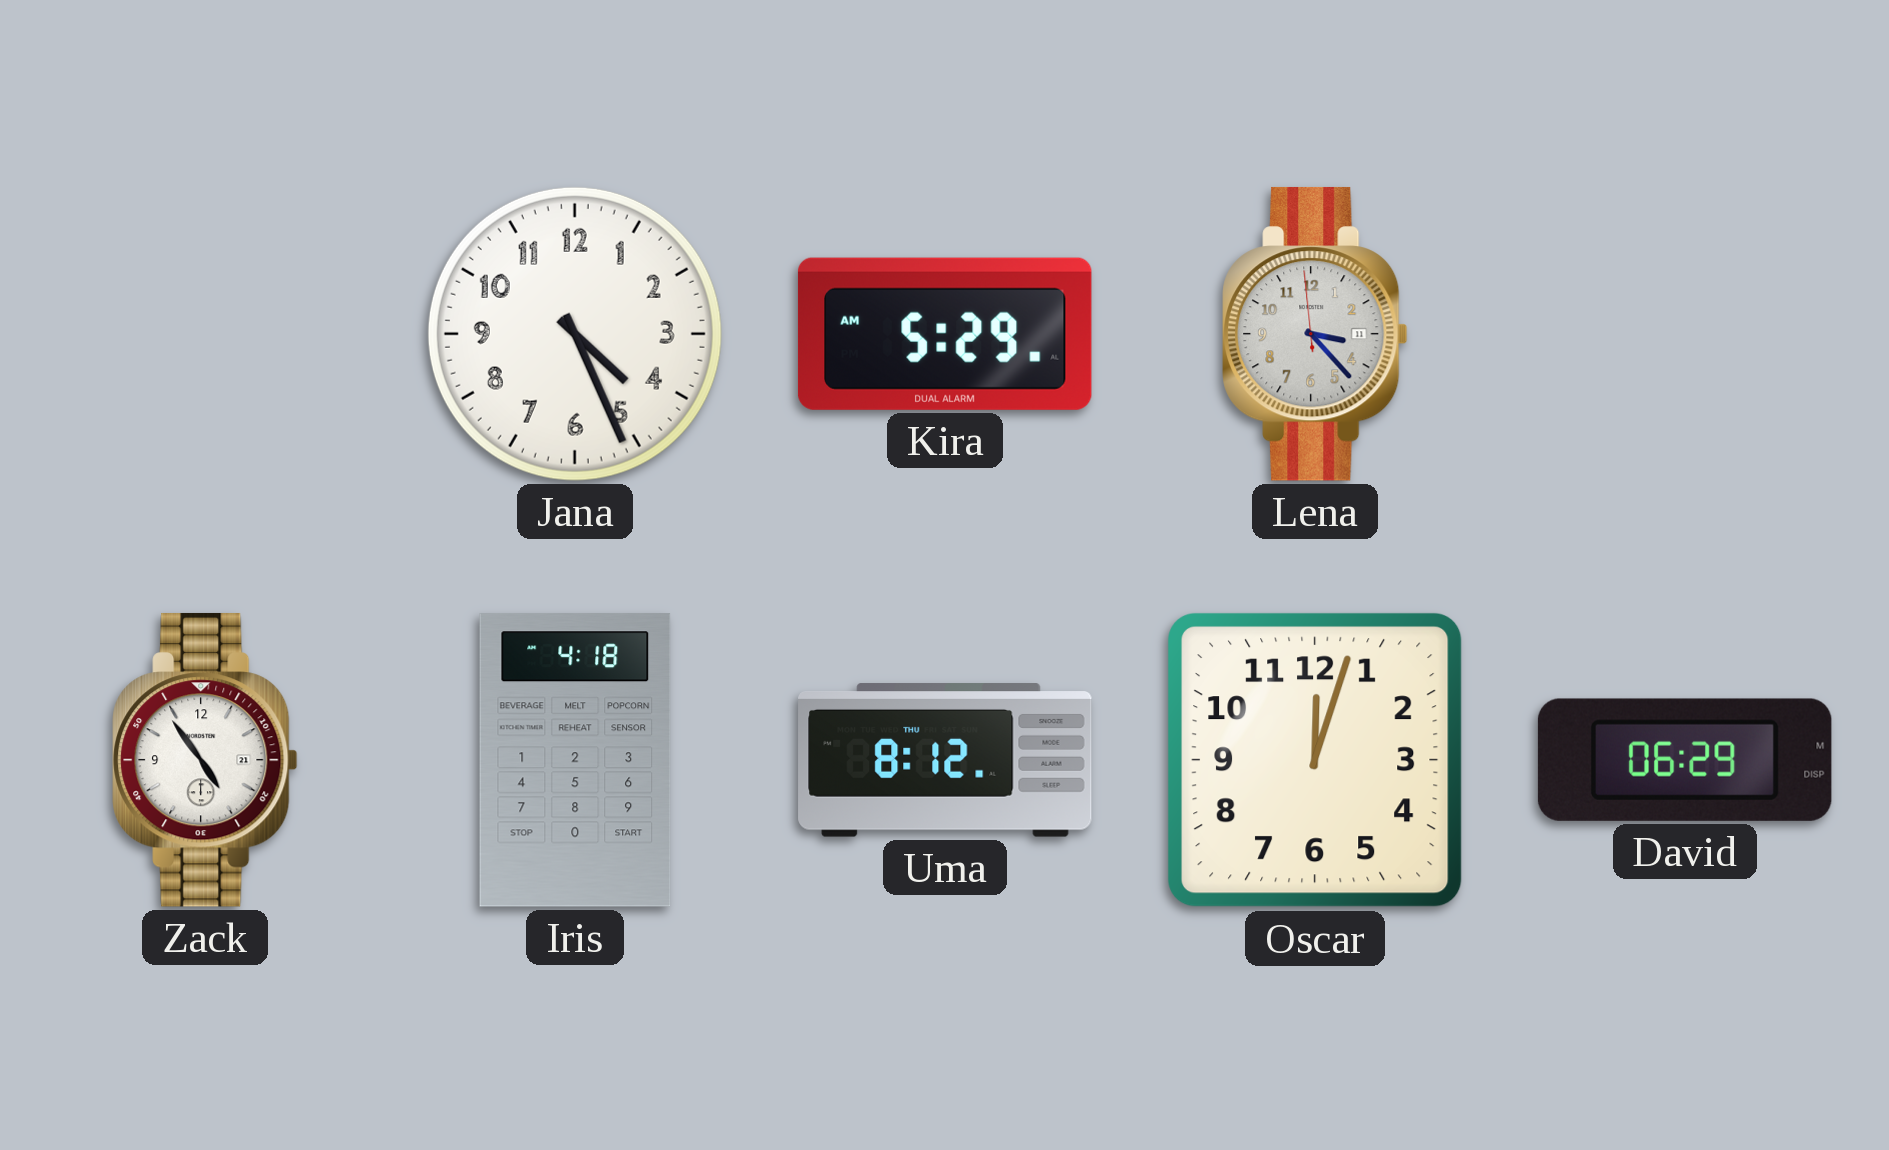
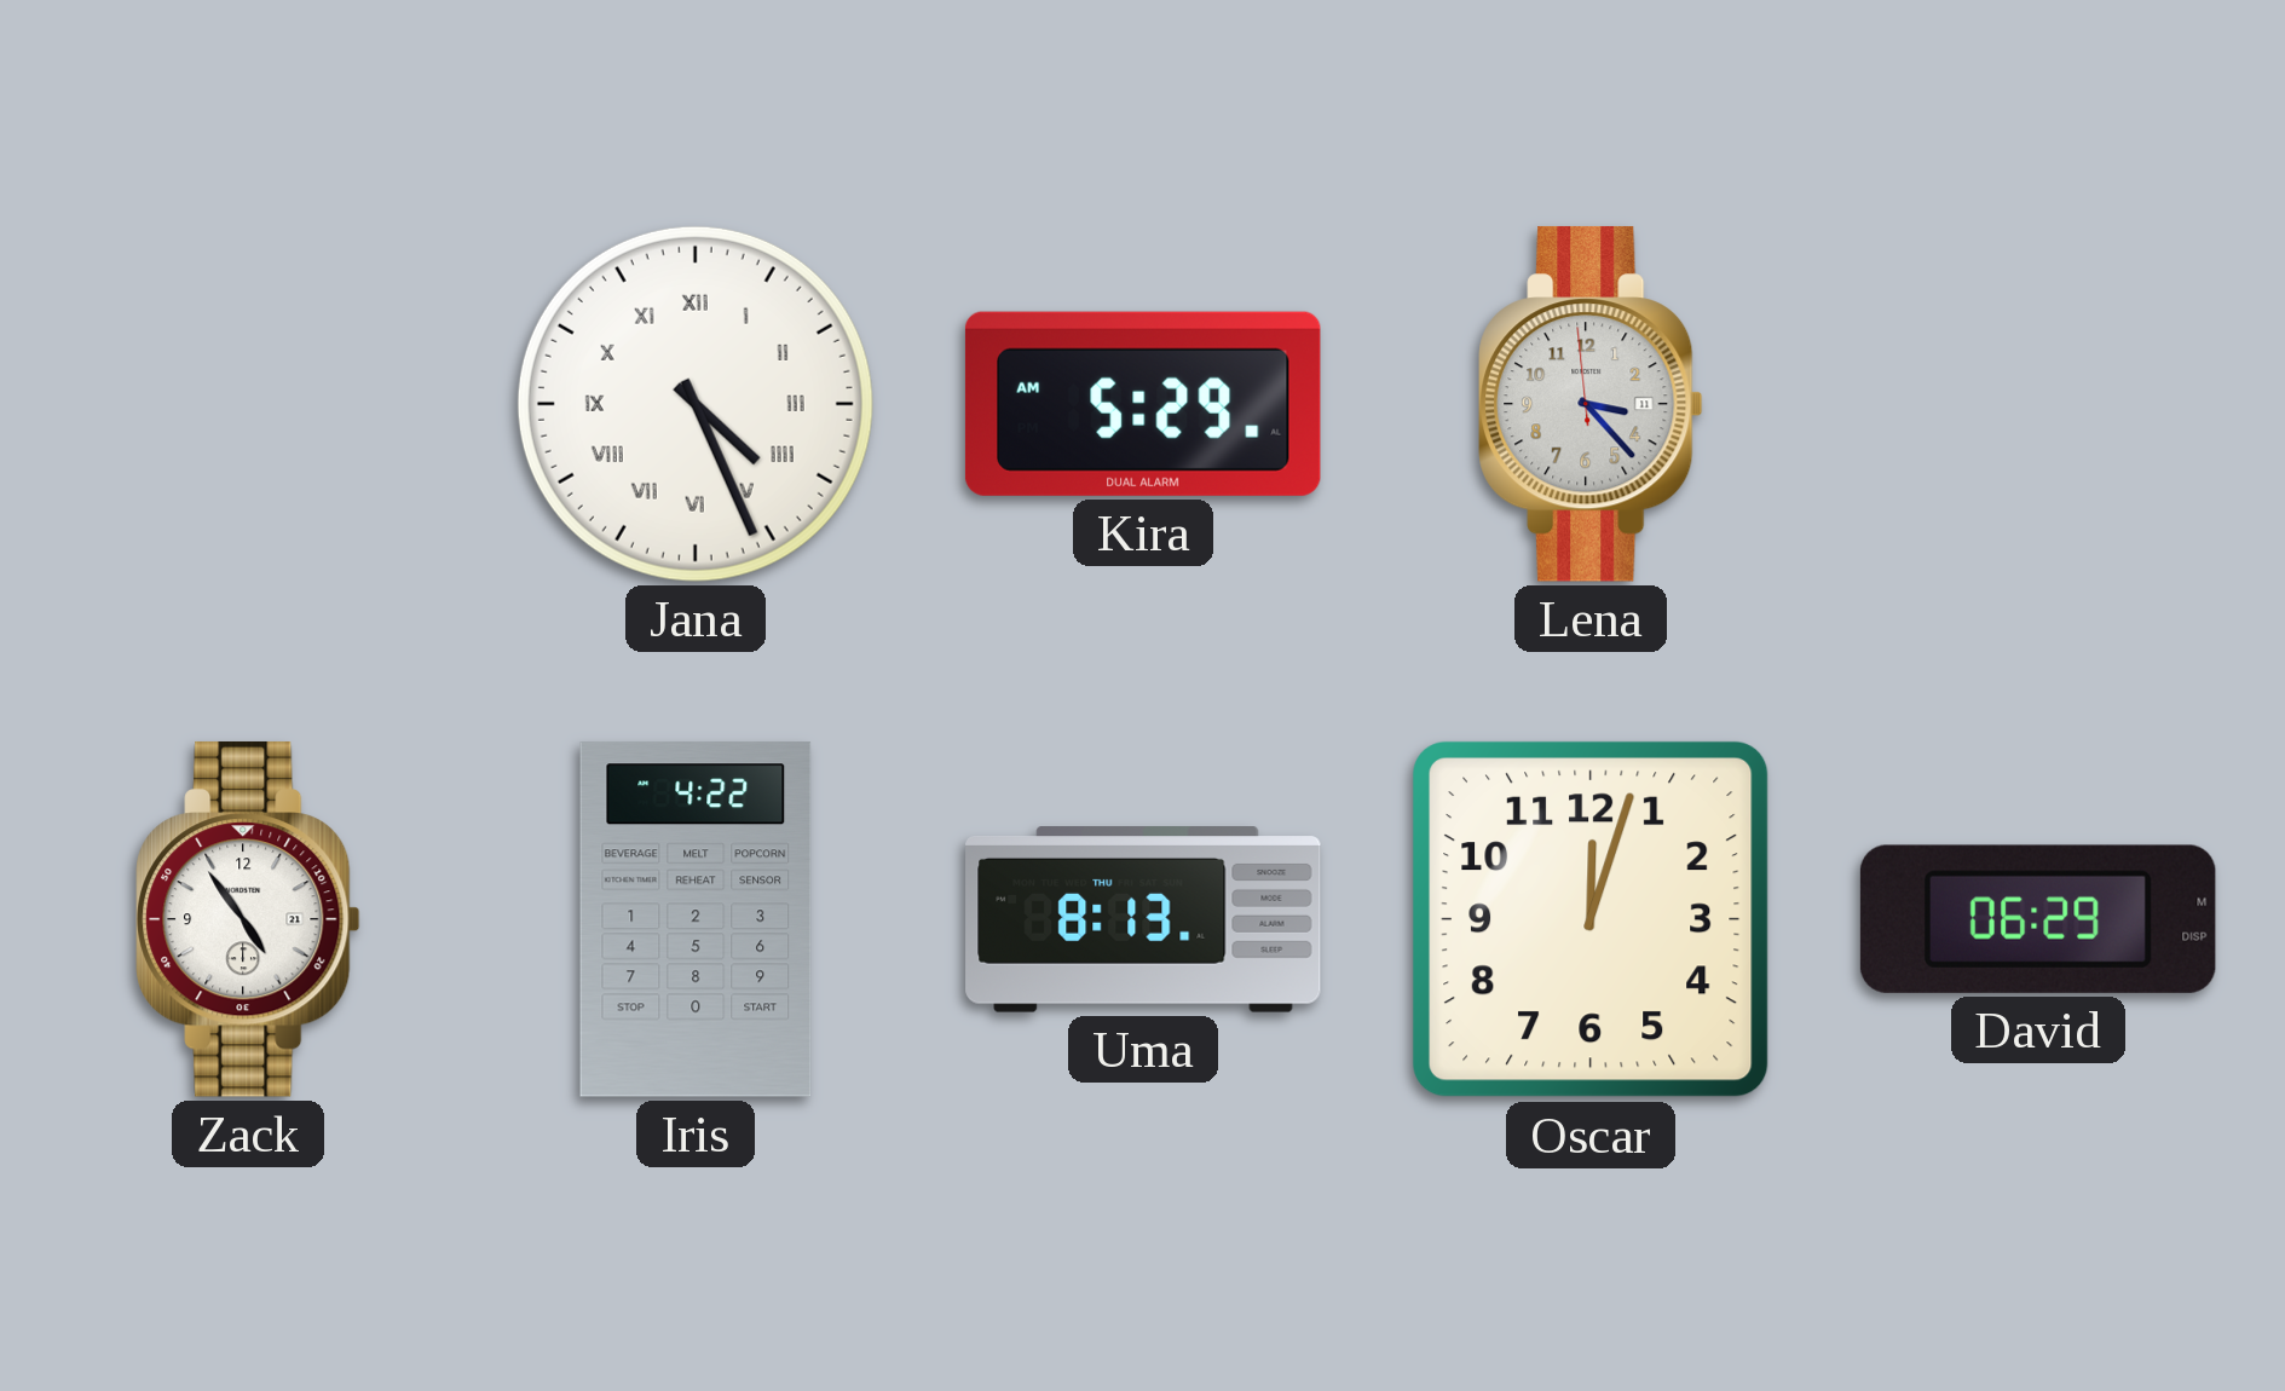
Jana numerals: Arabic -> Roman
Iris: 4:18 -> 4:22
Uma: 8:12 -> 8:13
